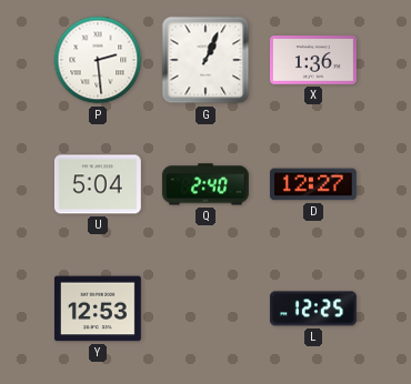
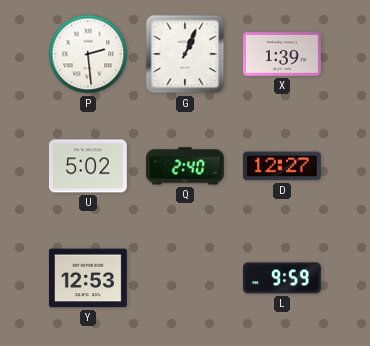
X: 1:36 -> 1:39
U: 5:04 -> 5:02
L: 12:25 -> 9:59
